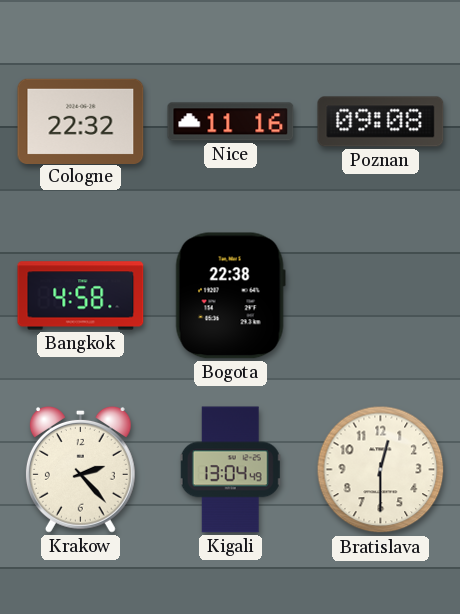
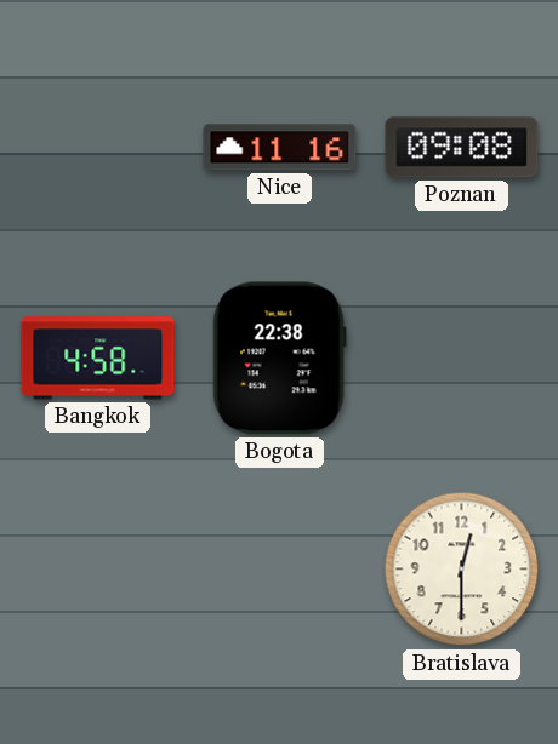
Cologne: 22:32 -> none
Krakow: 2:23 -> none
Kigali: 13:04 -> none
